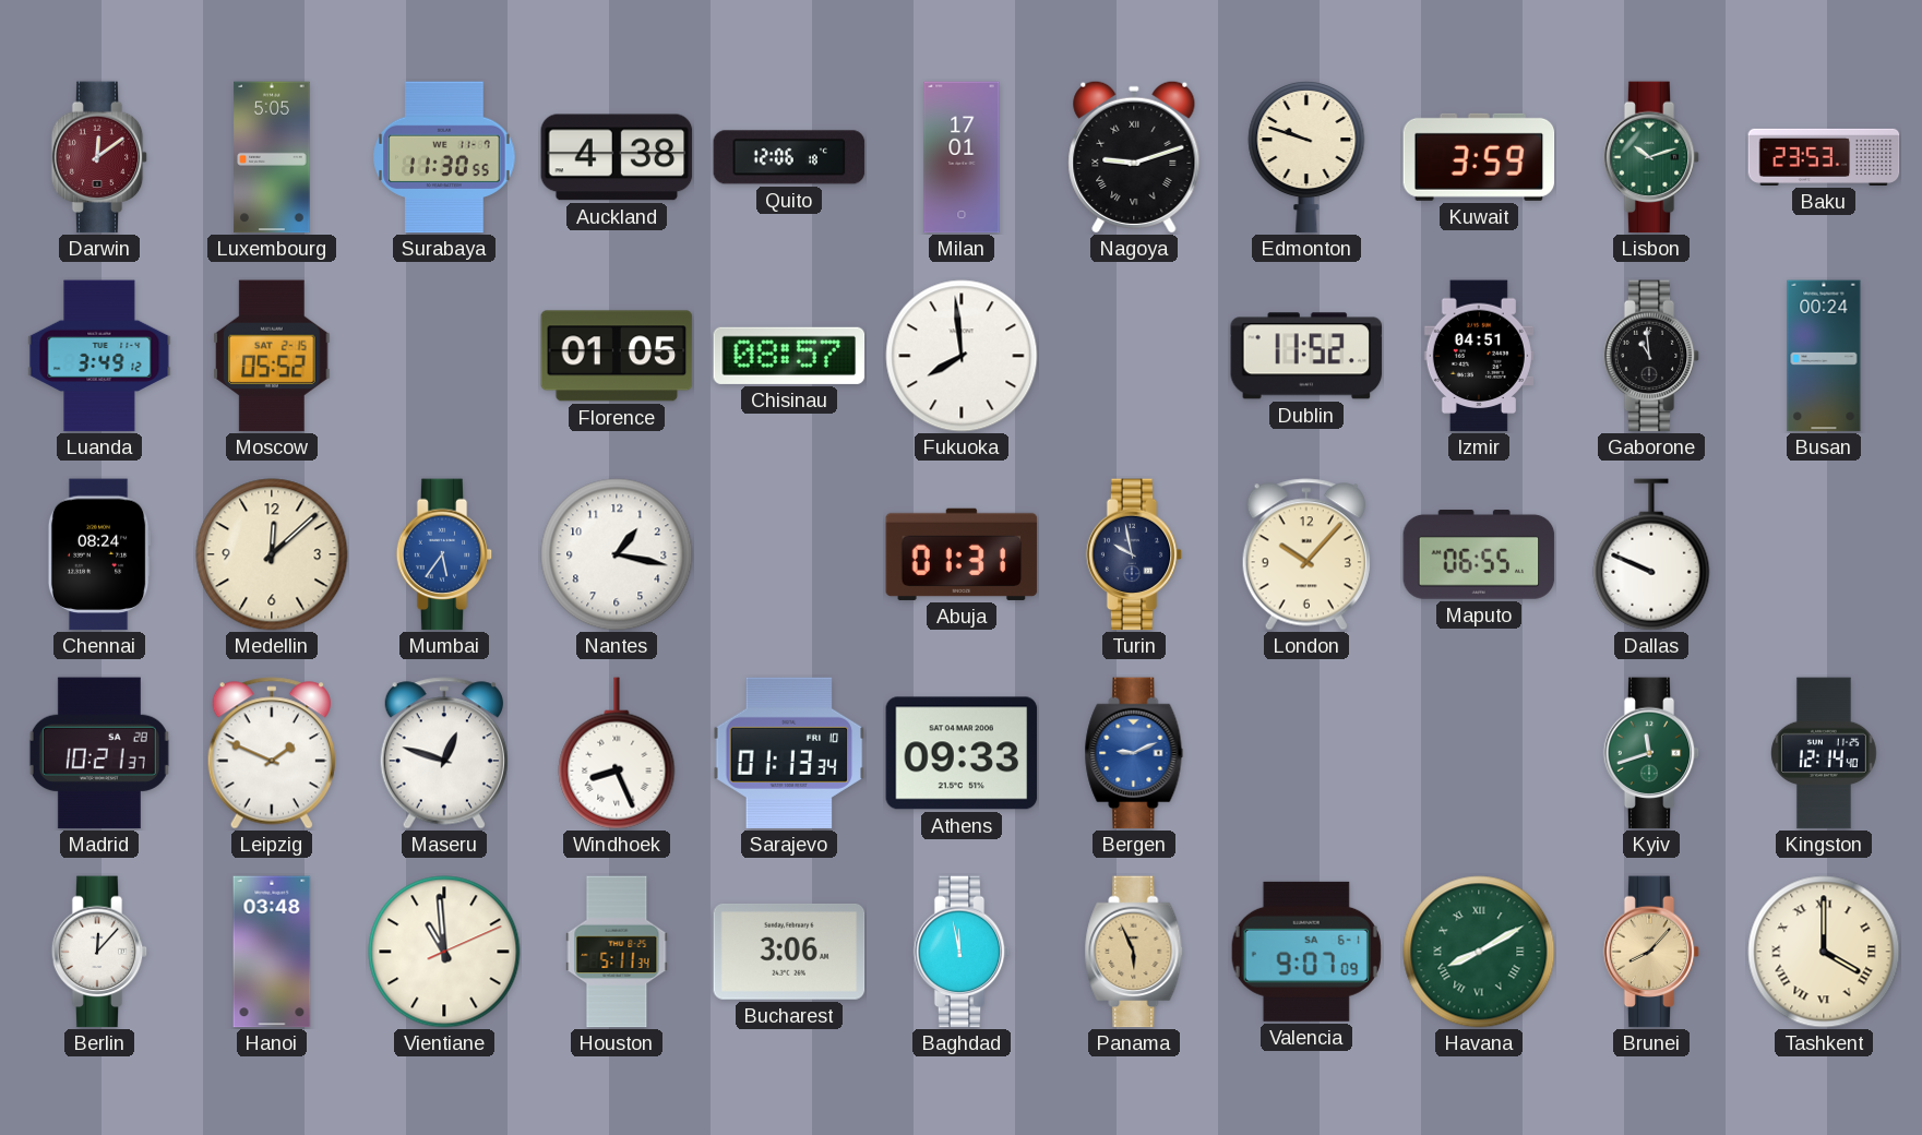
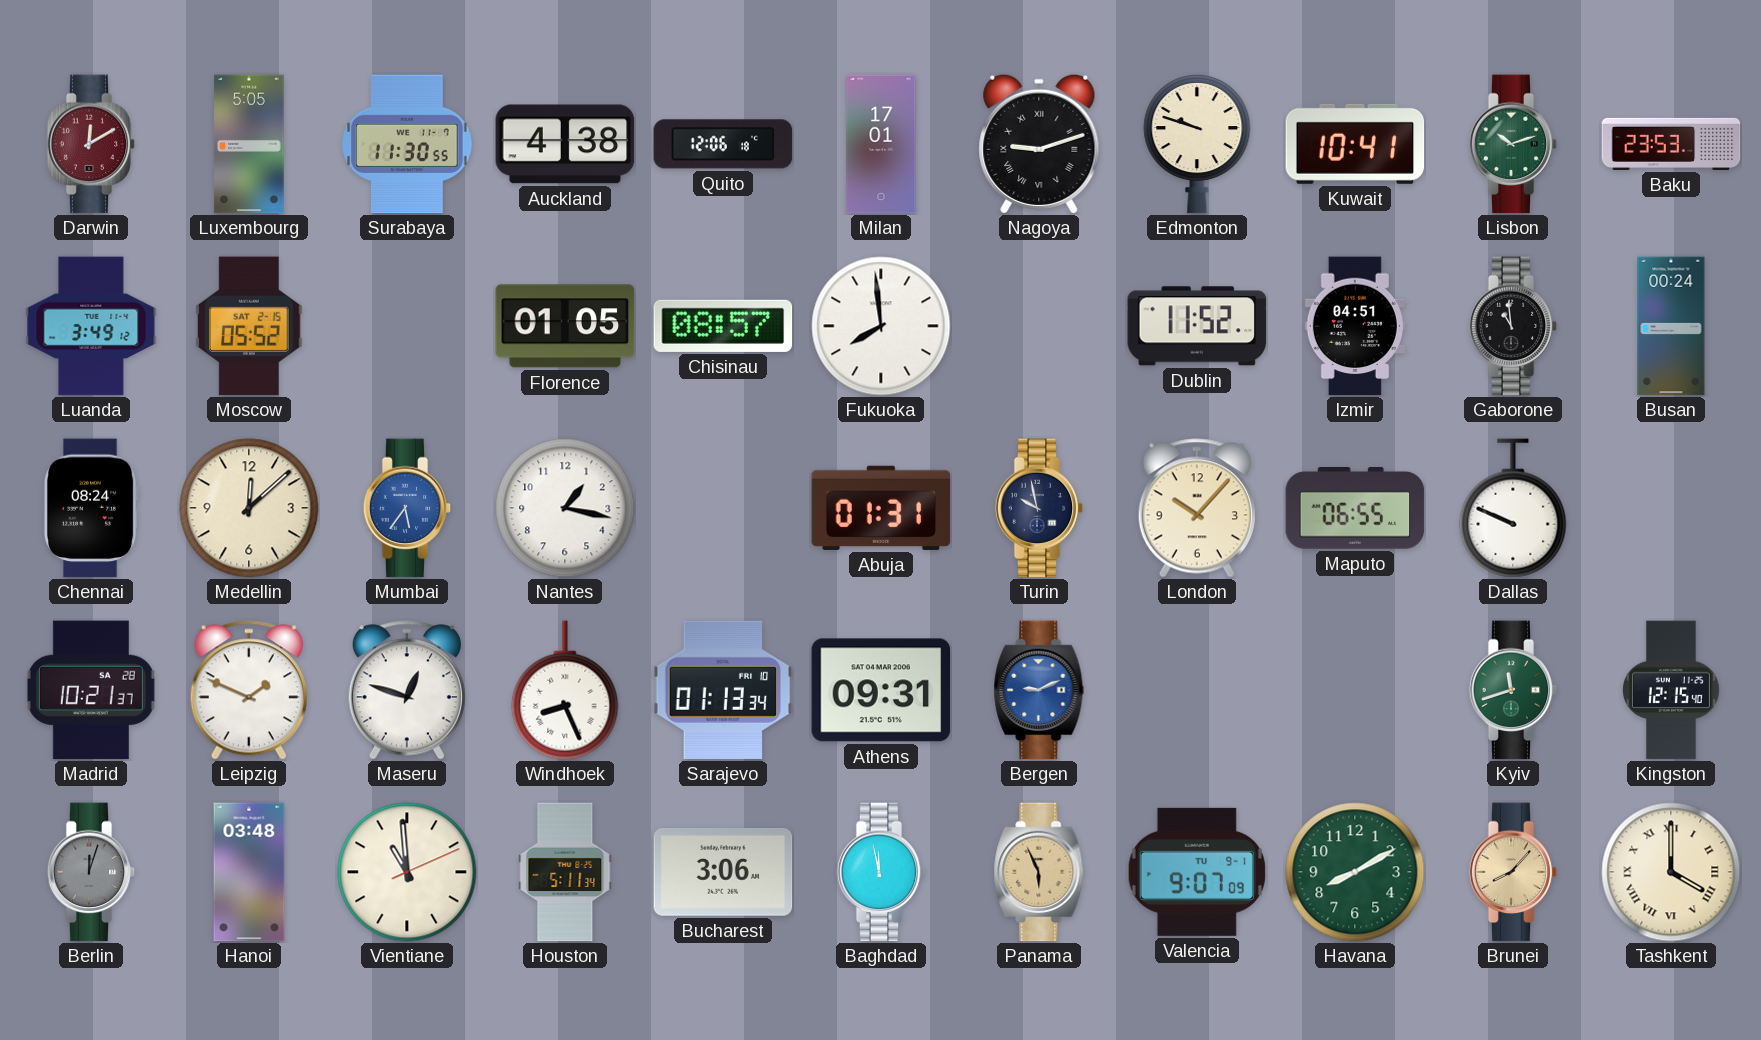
Darwin: 12:09 -> 12:10
Kuwait: 3:59 -> 10:41
Athens: 09:33 -> 09:31
Kingston: 12:14 -> 12:15
Berlin: 12:07 -> 12:03
Berlin dial: white -> grey
Valencia date: SA 6-1 -> TU 9-1
Havana numerals: Roman -> Arabic
